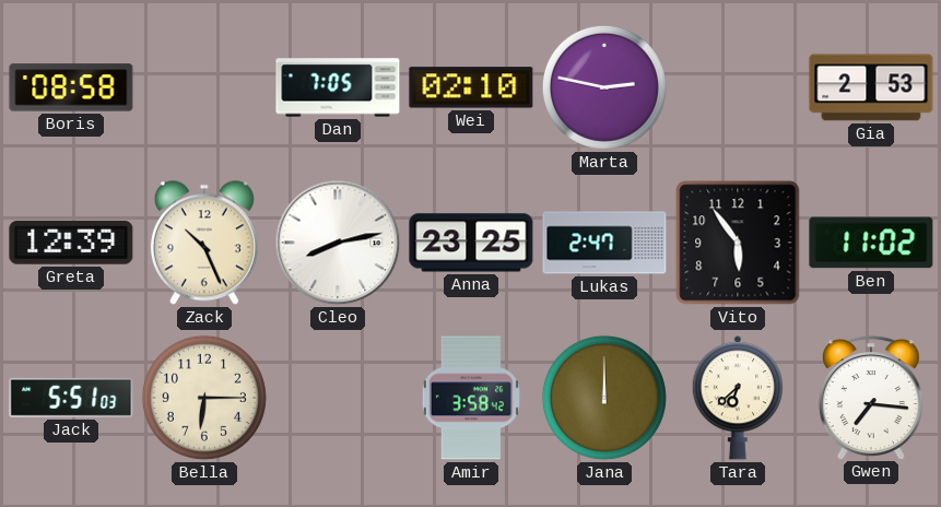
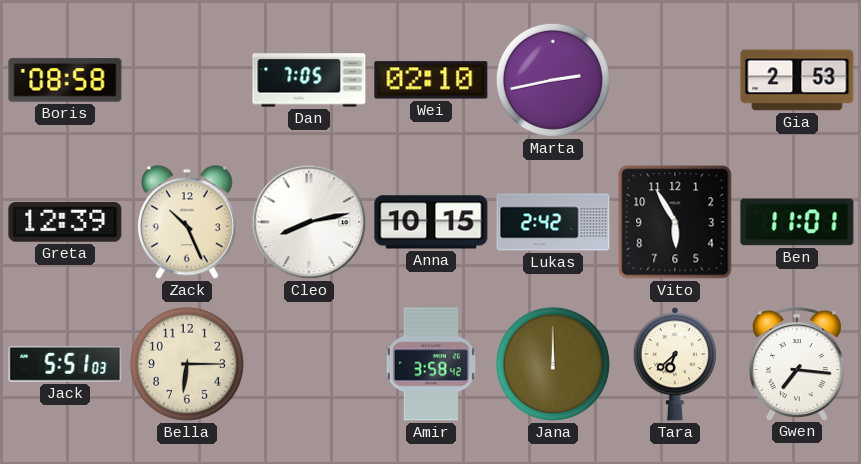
Marta: 2:47 -> 2:43
Anna: 23:25 -> 10:15
Lukas: 2:47 -> 2:42
Vito: 5:54 -> 5:55
Ben: 11:02 -> 11:01
